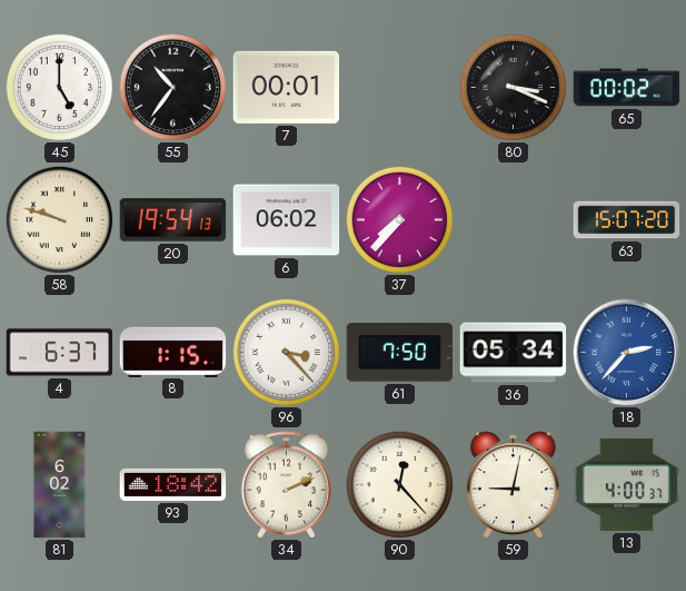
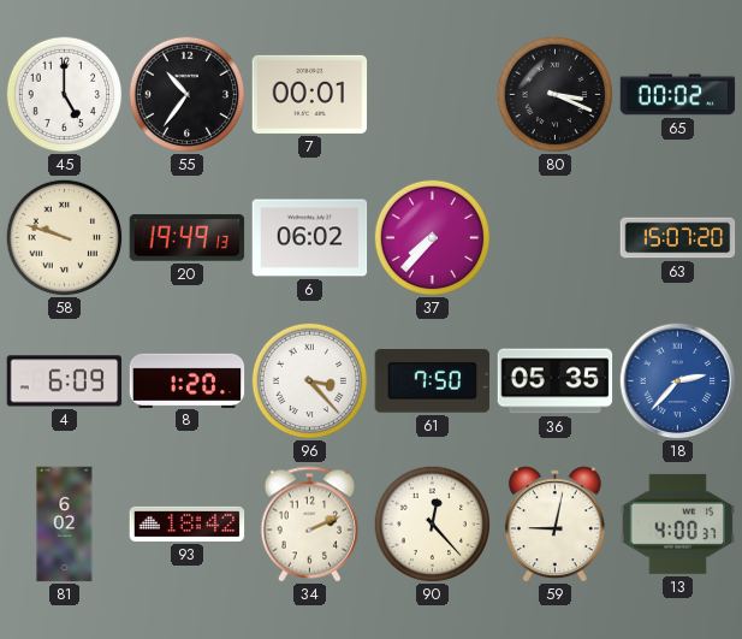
20: 19:54 -> 19:49
4: 6:37 -> 6:09
8: 1:15 -> 1:20
36: 05:34 -> 05:35
